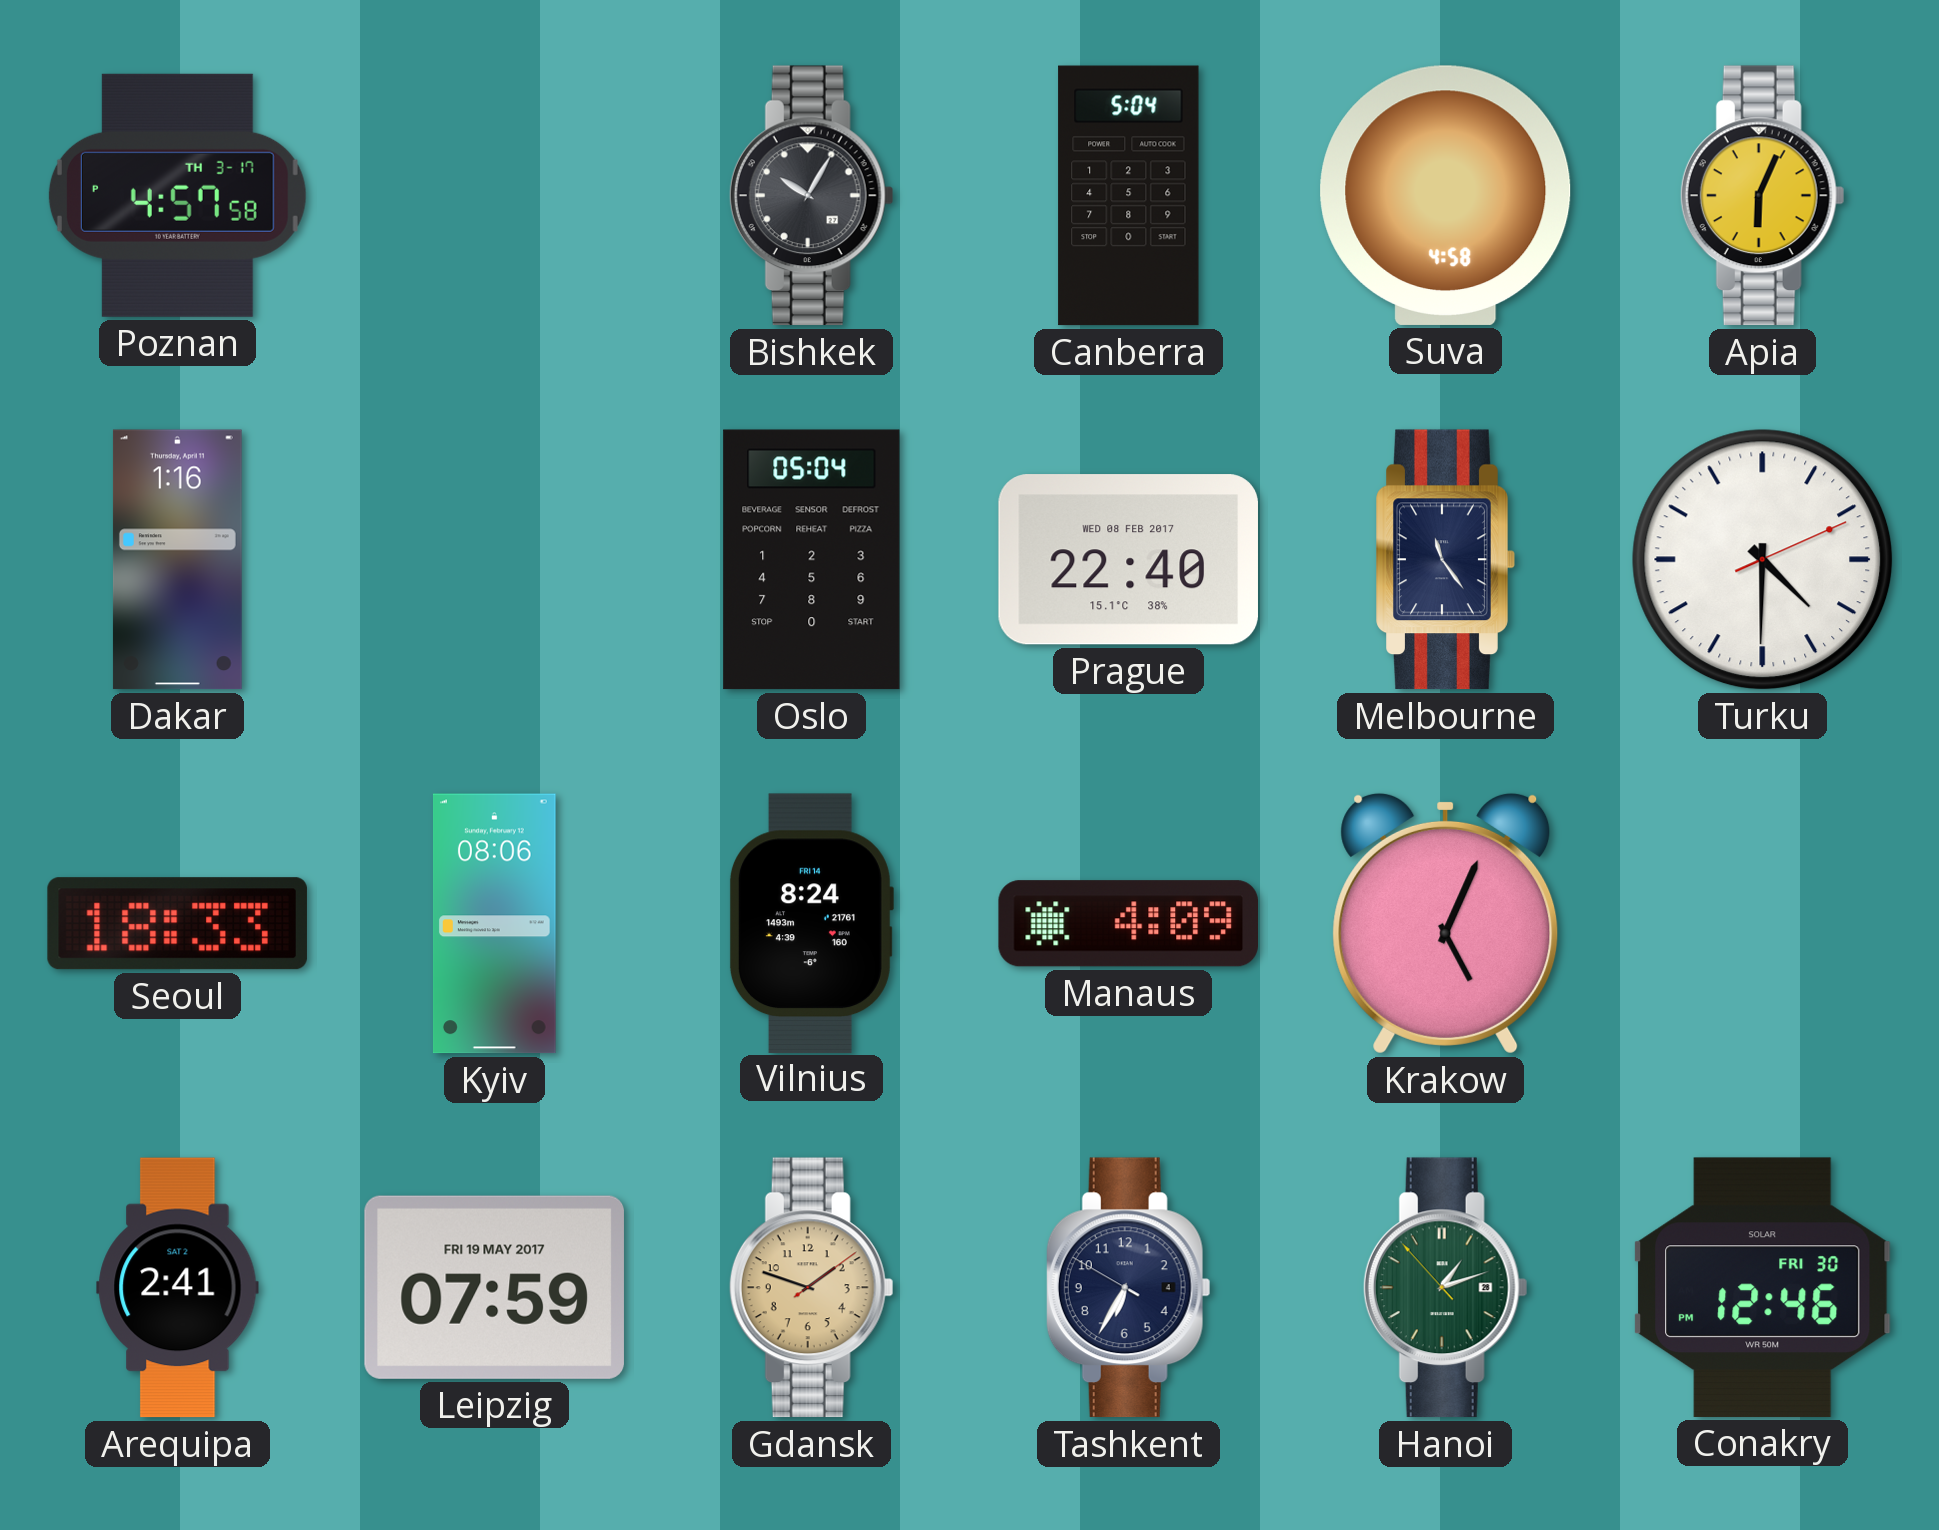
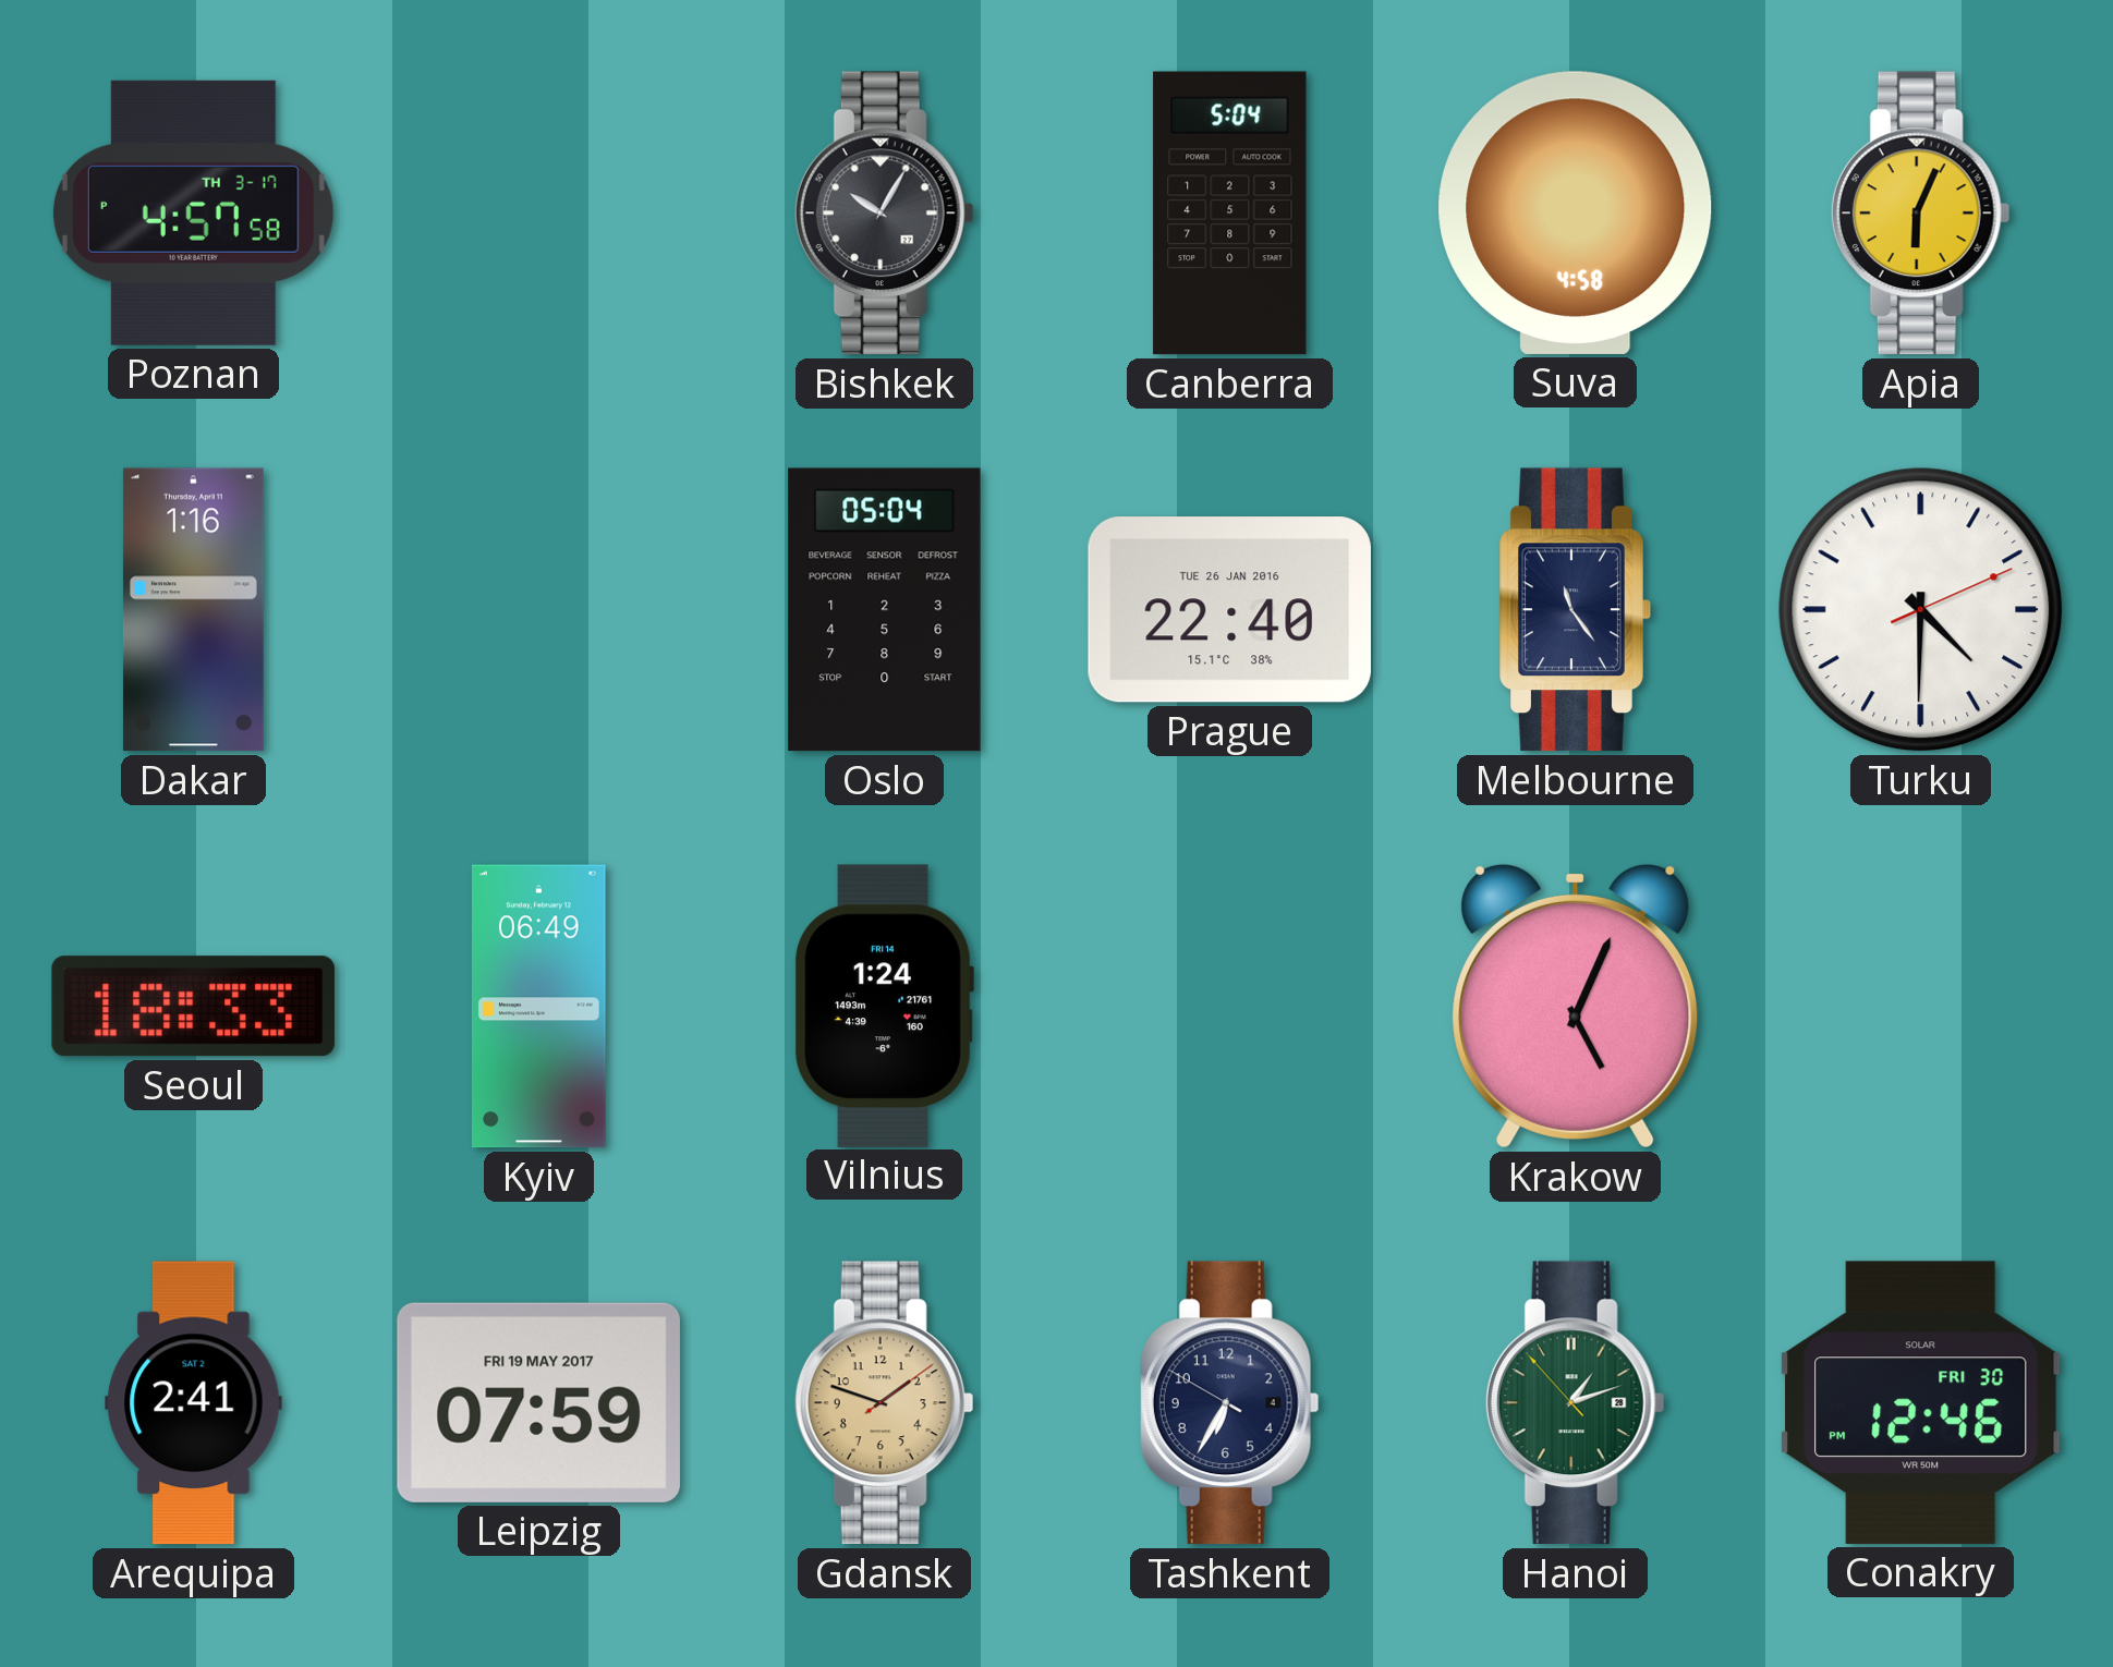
Prague date: WED 08 FEB 2017 -> TUE 26 JAN 2016
Kyiv: 08:06 -> 06:49
Vilnius: 8:24 -> 1:24
Manaus: 4:09 -> none
